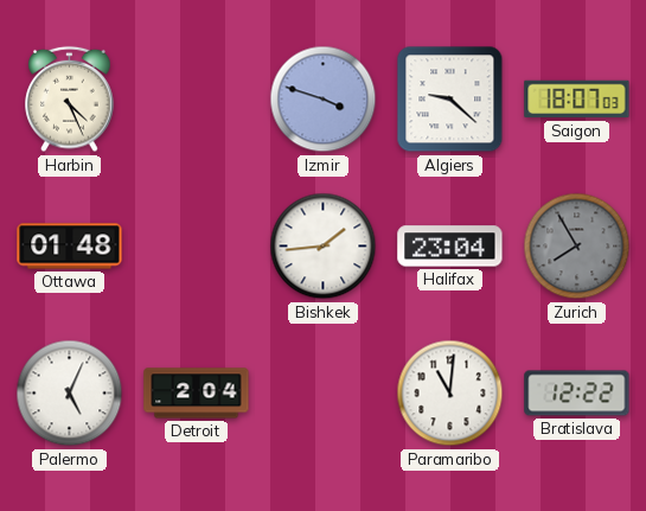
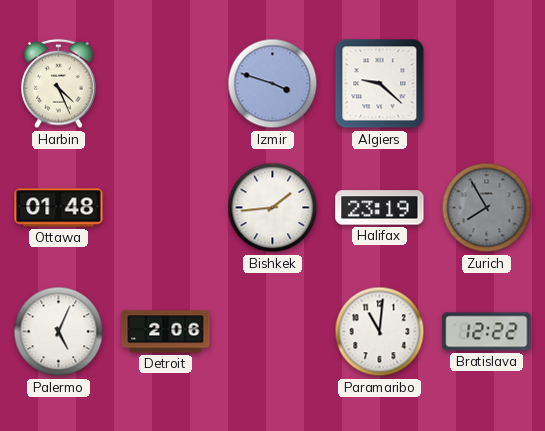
Saigon: 18:07 -> none
Halifax: 23:04 -> 23:19
Detroit: 2:04 -> 2:06
